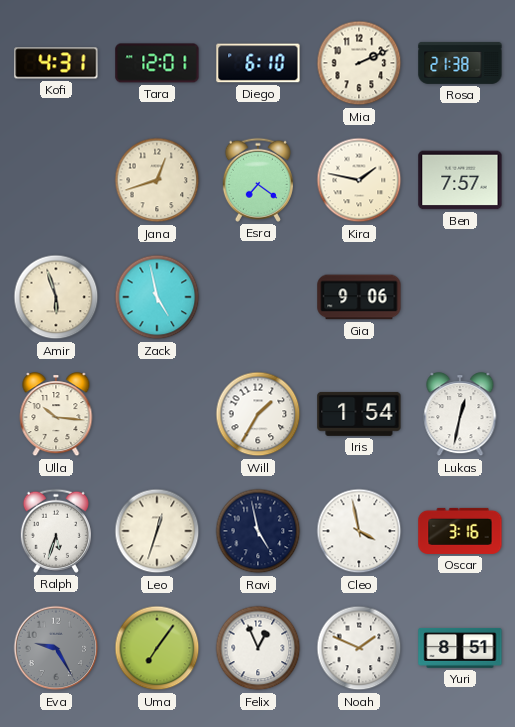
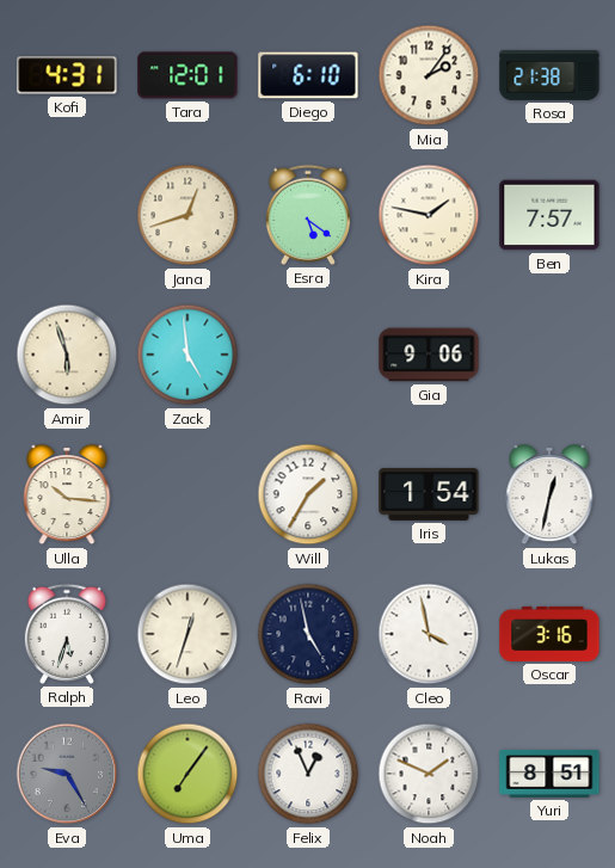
Mia: 2:11 -> 2:06
Esra: 7:21 -> 5:21
Zack: 4:58 -> 4:59
